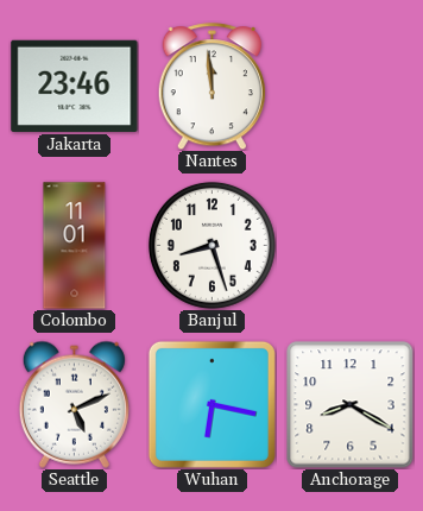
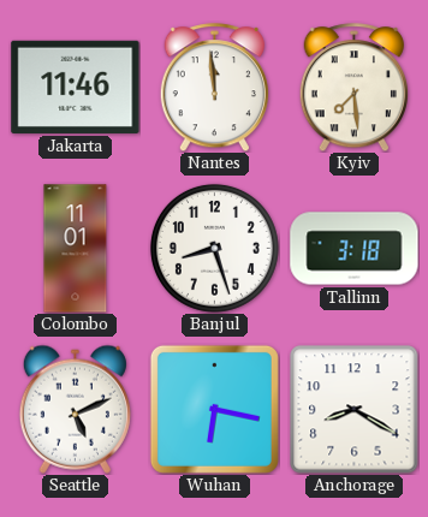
Jakarta: 23:46 -> 11:46
Kyiv: none -> 7:29
Tallinn: none -> 3:18
